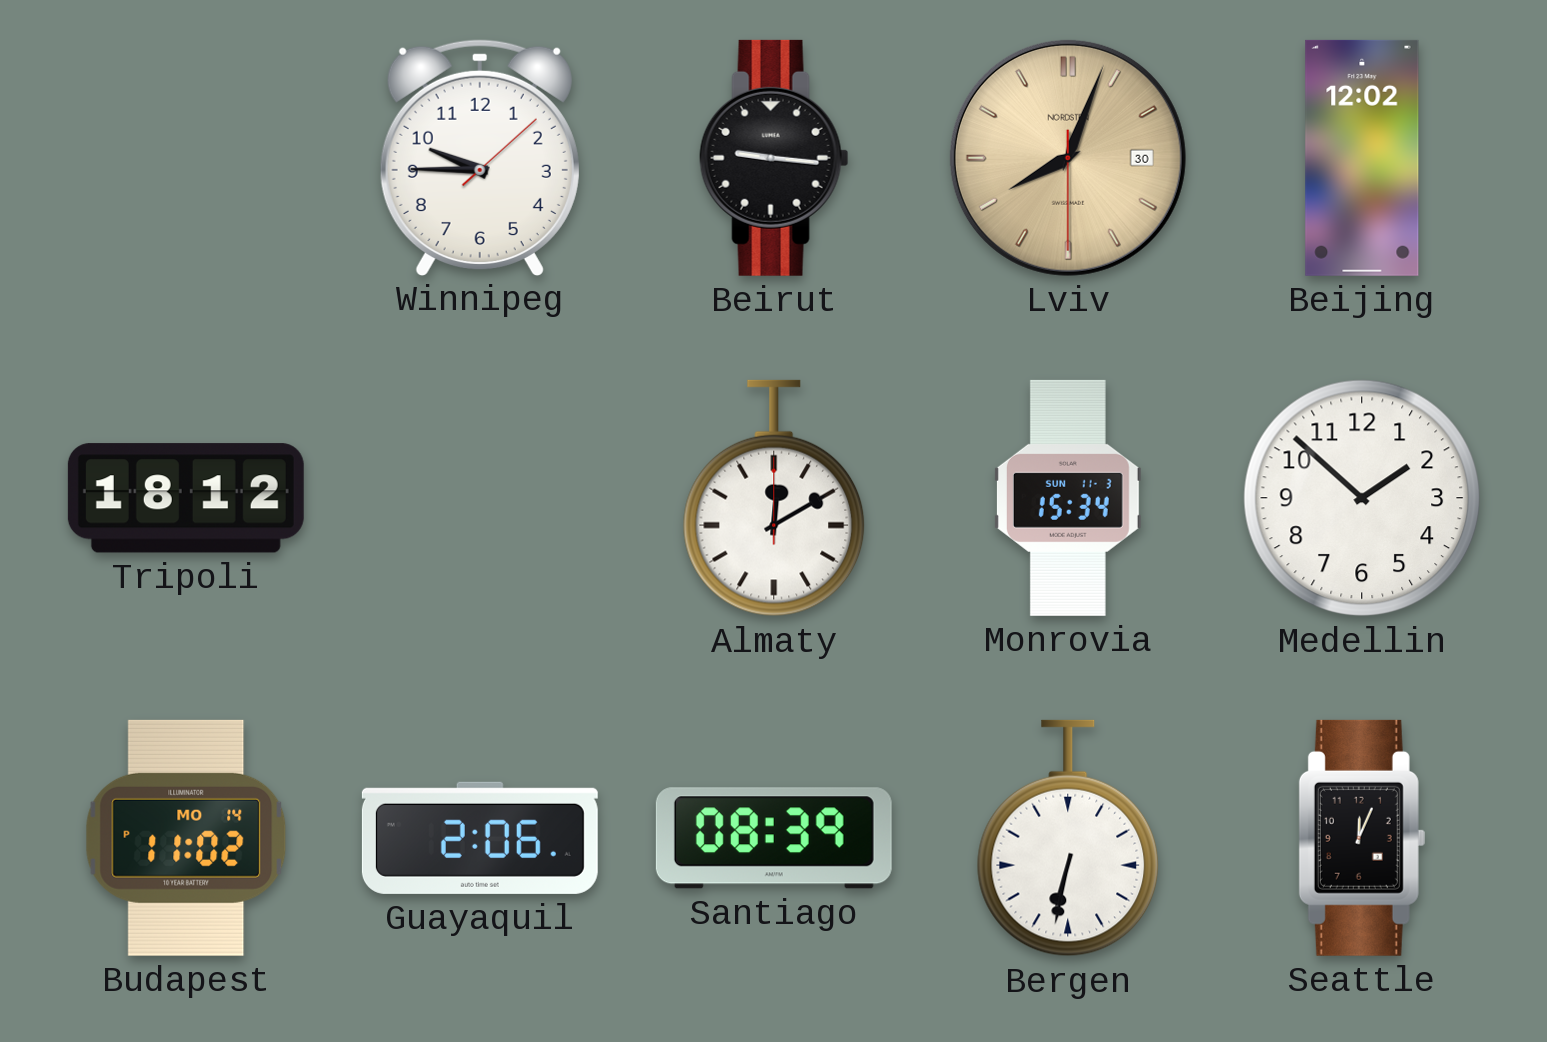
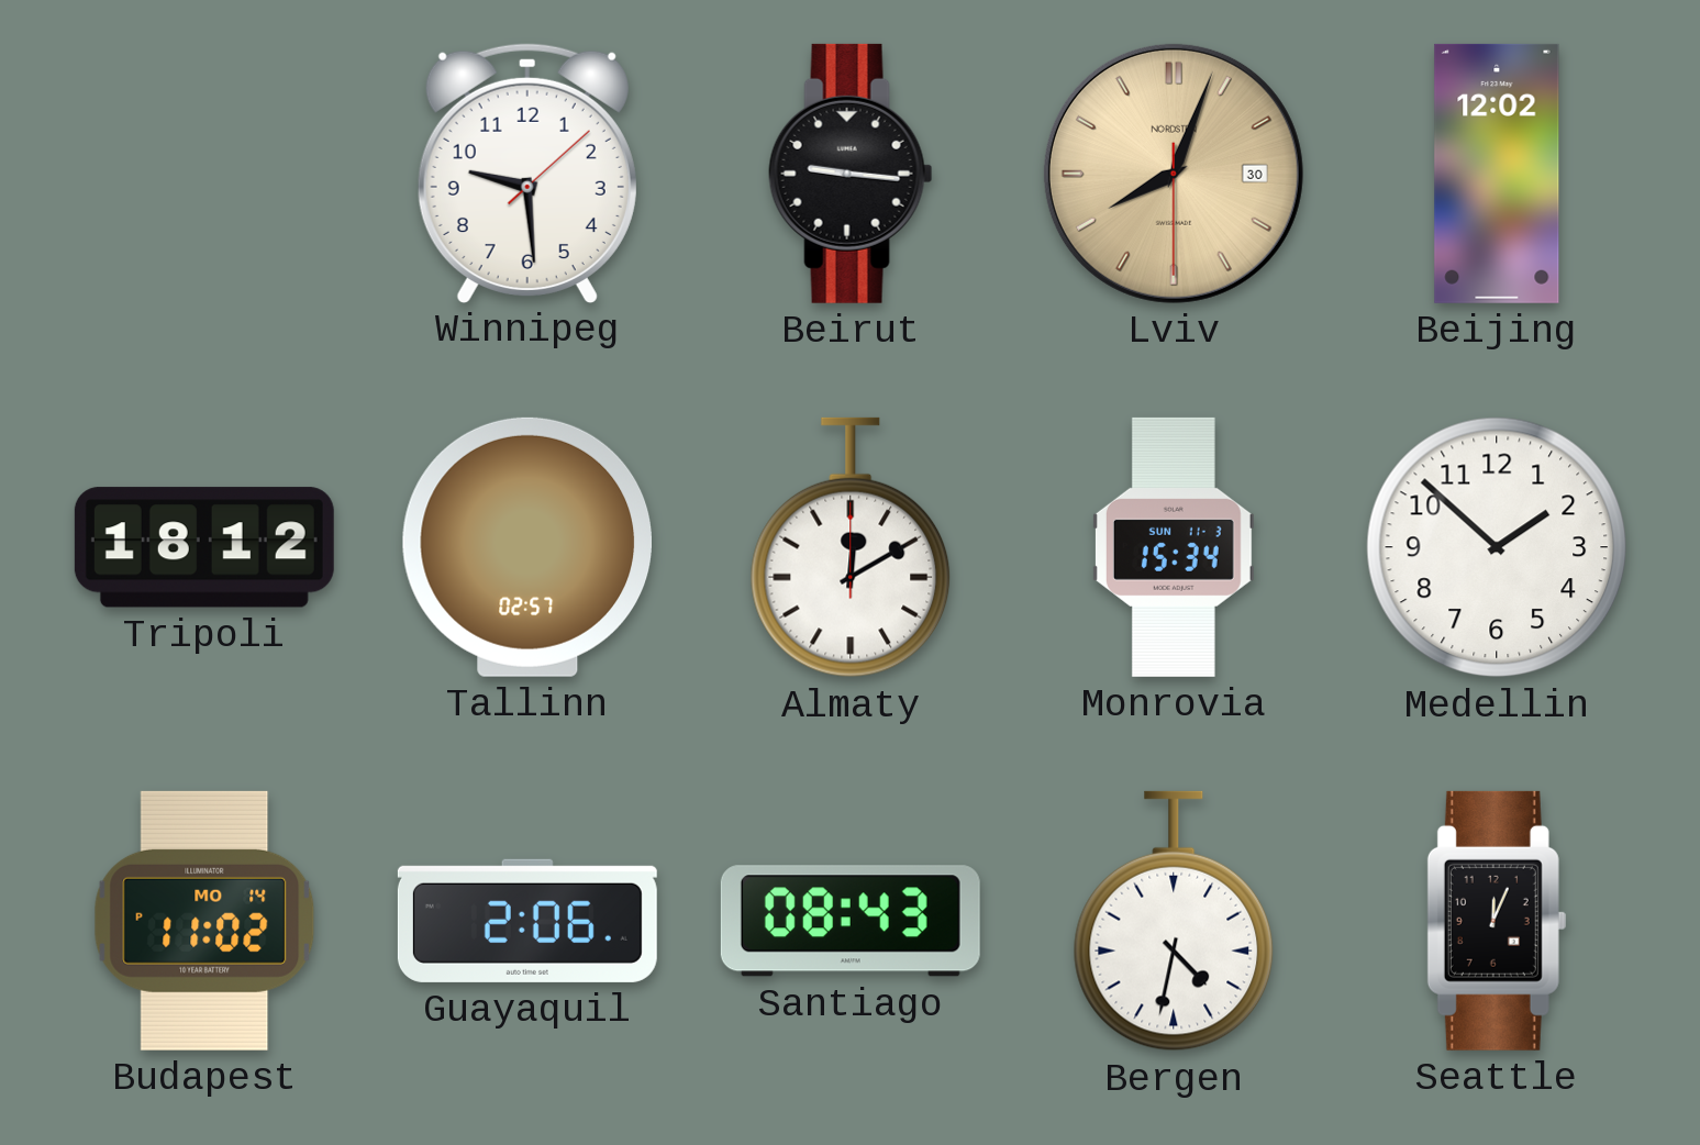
Winnipeg: 9:45 -> 9:29
Tallinn: none -> 02:57
Santiago: 08:39 -> 08:43
Bergen: 6:32 -> 4:32
